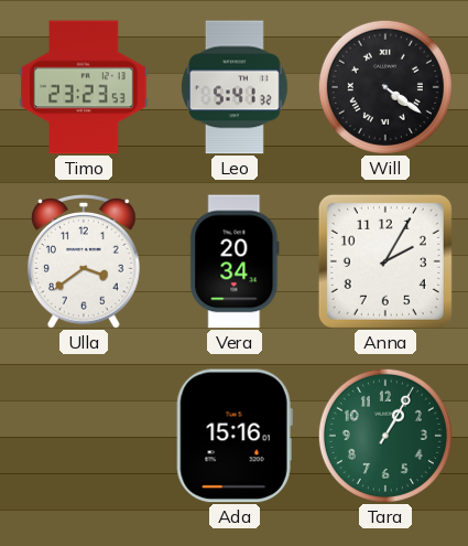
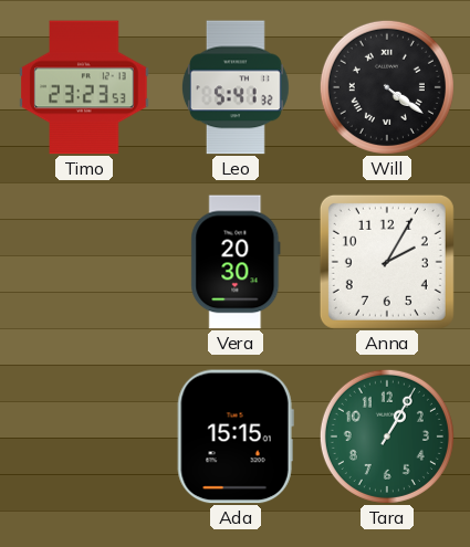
Ulla: 3:39 -> none
Vera: 20:34 -> 20:30
Ada: 15:16 -> 15:15
